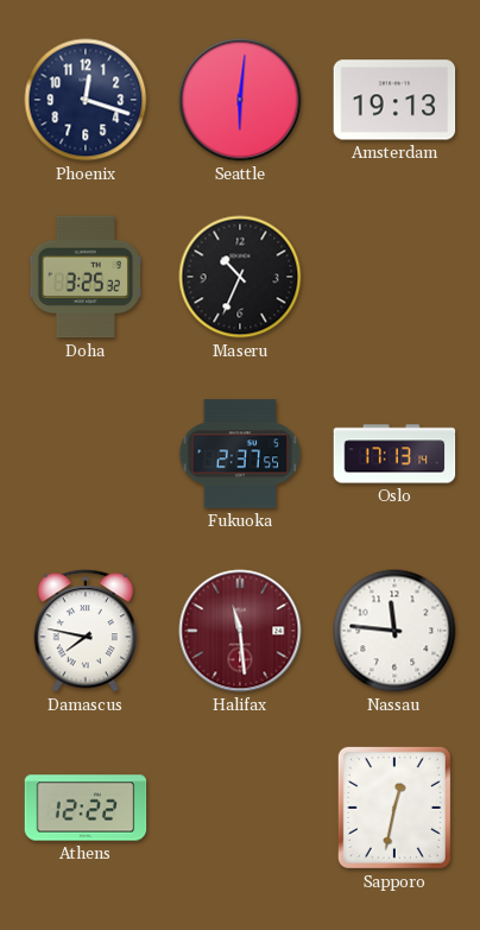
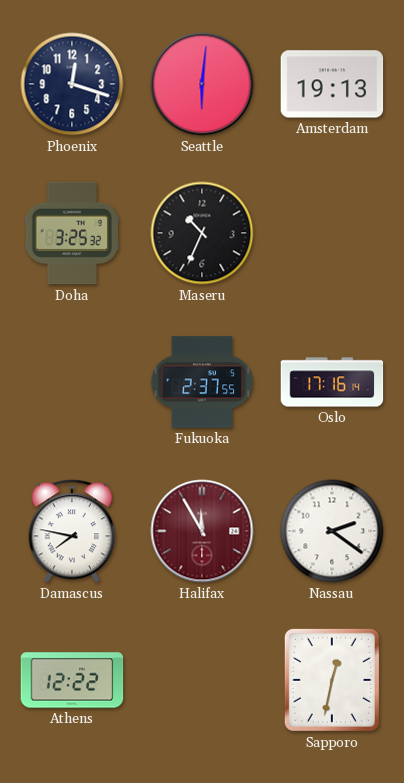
Oslo: 17:13 -> 17:16
Halifax: 11:29 -> 11:55
Nassau: 11:46 -> 2:21
